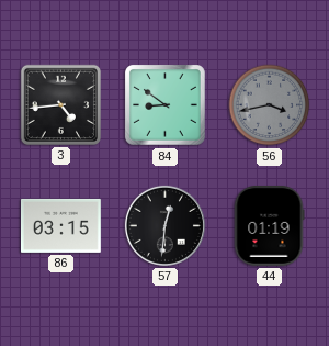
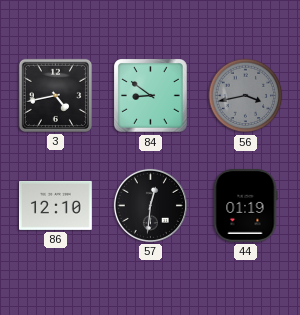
3: 4:44 -> 4:43
86: 03:15 -> 12:10
